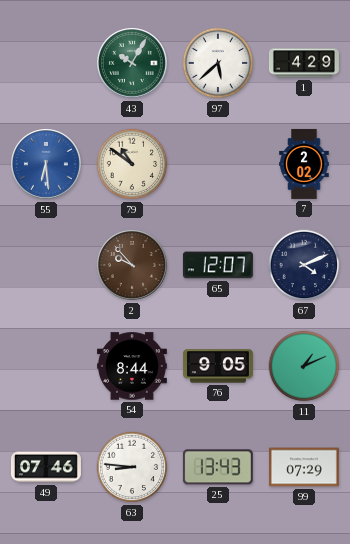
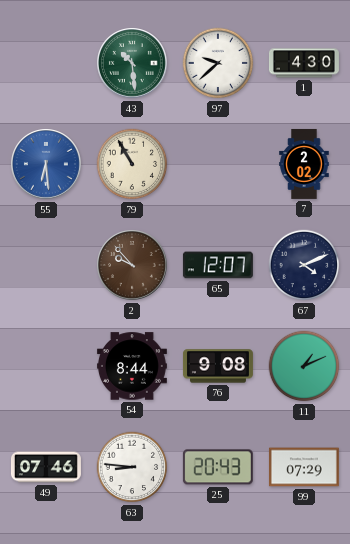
43: 10:05 -> 10:29
97: 5:38 -> 9:38
1: 4:29 -> 4:30
79: 10:51 -> 10:55
76: 9:05 -> 9:08
25: 13:43 -> 20:43
